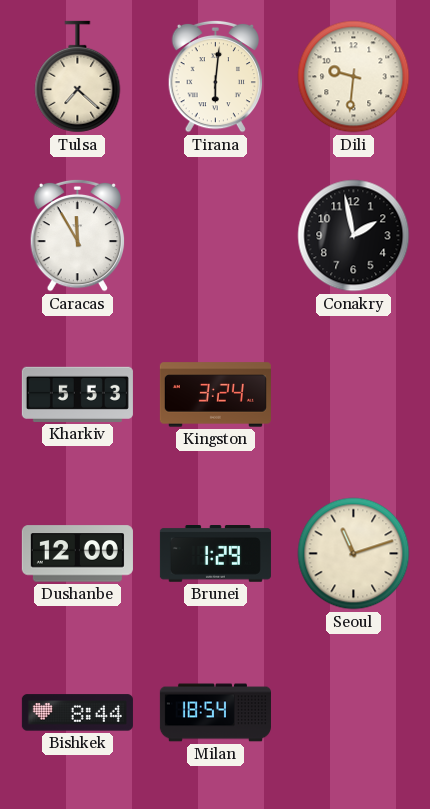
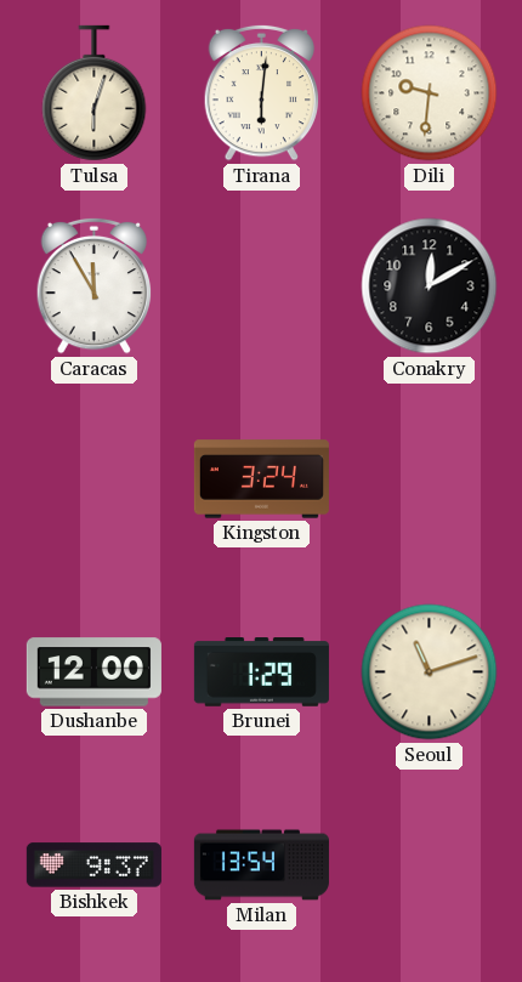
Tulsa: 7:22 -> 6:03
Conakry: 1:58 -> 12:10
Kharkiv: 5:53 -> none
Bishkek: 8:44 -> 9:37
Milan: 18:54 -> 13:54
